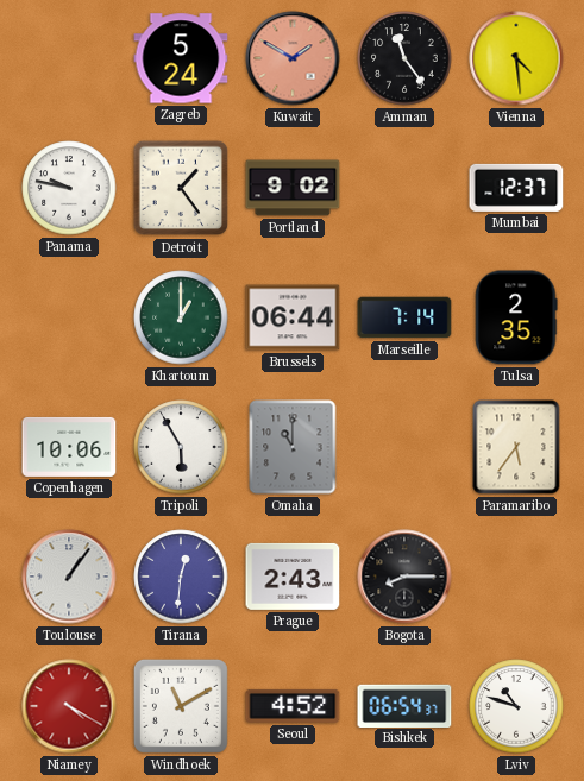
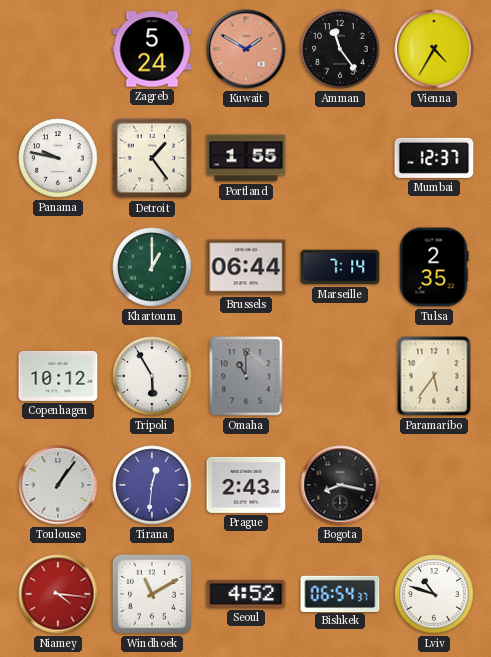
Vienna: 4:29 -> 4:35
Portland: 9:02 -> 1:55
Copenhagen: 10:06 -> 10:12
Bogota: 8:15 -> 8:17
Niamey: 4:20 -> 4:16
